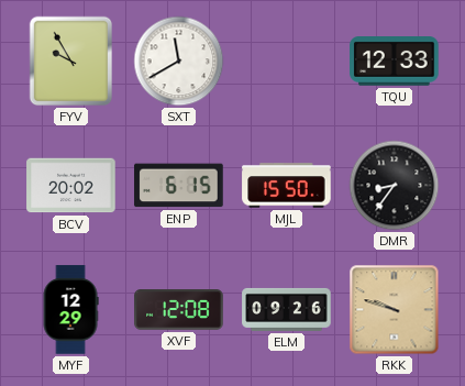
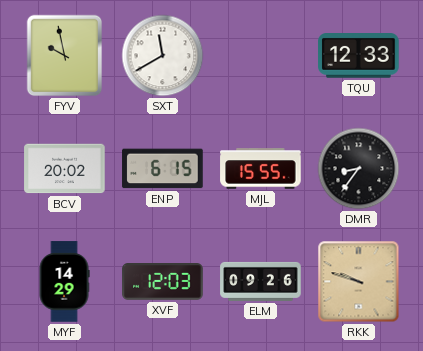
FYV: 9:55 -> 9:58
MJL: 15:50 -> 15:55
MYF: 12:29 -> 14:29
XVF: 12:08 -> 12:03
